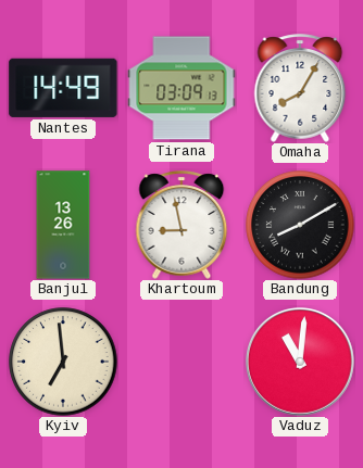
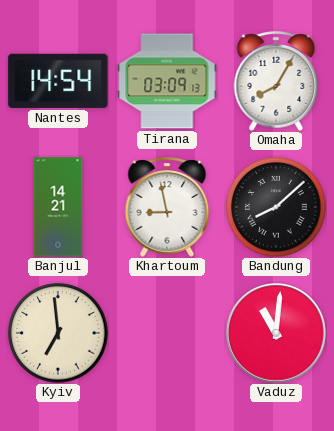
Nantes: 14:49 -> 14:54
Banjul: 13:26 -> 14:21
Bandung: 8:10 -> 8:08
